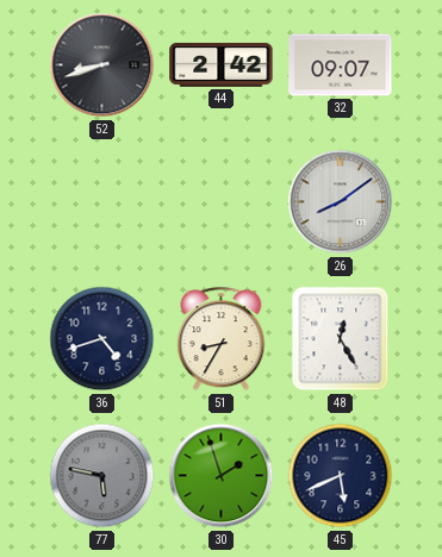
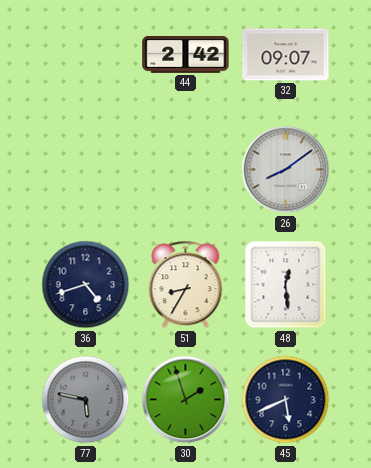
52: 8:42 -> none
48: 12:25 -> 12:29
